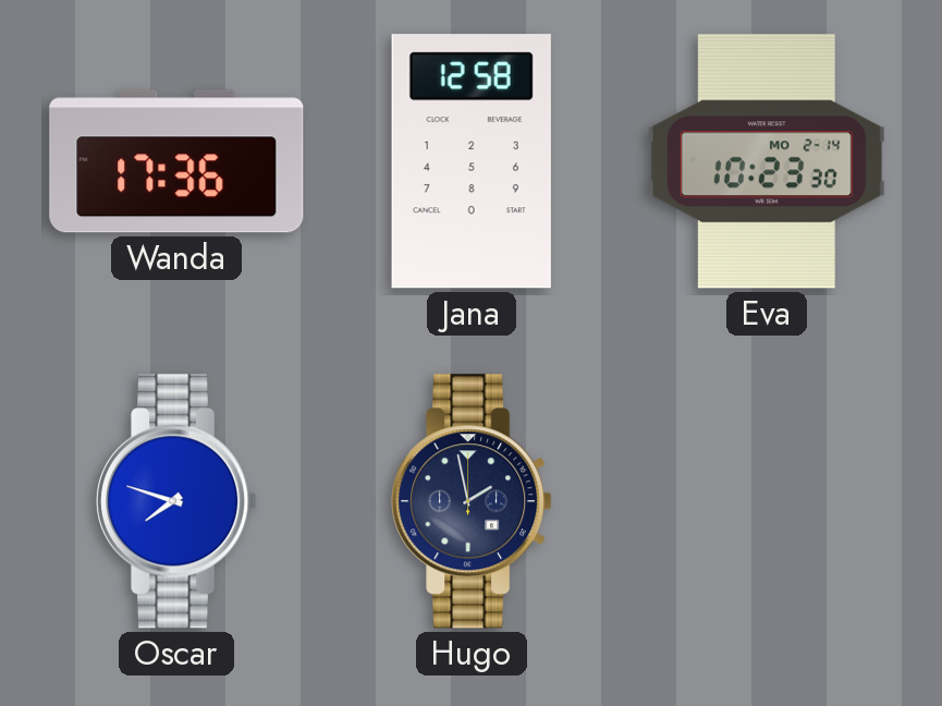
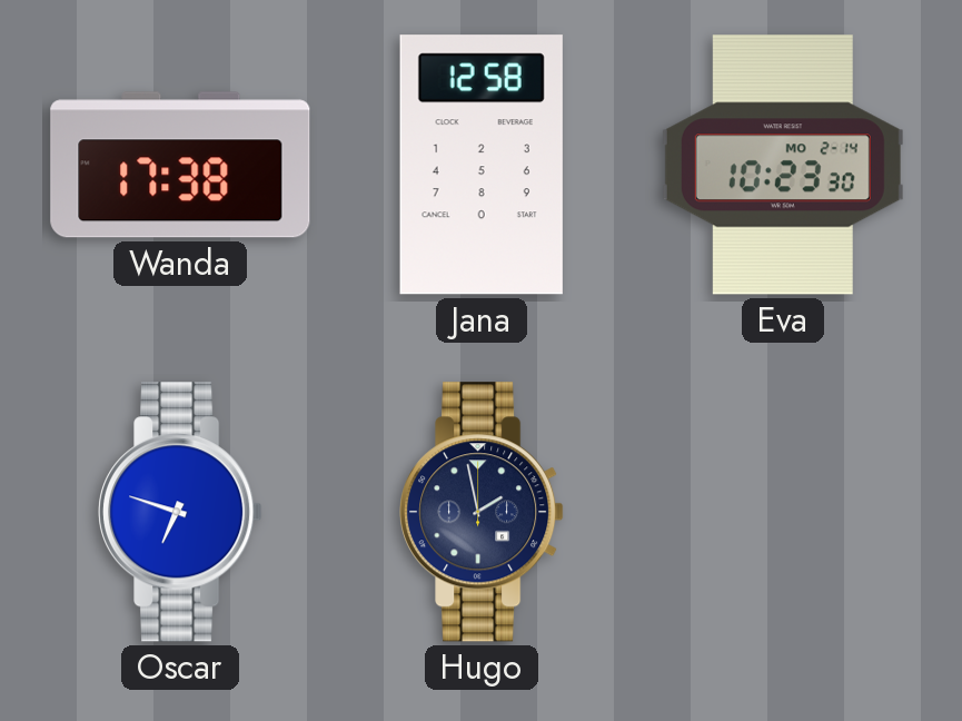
Wanda: 17:36 -> 17:38
Oscar: 7:48 -> 6:48
